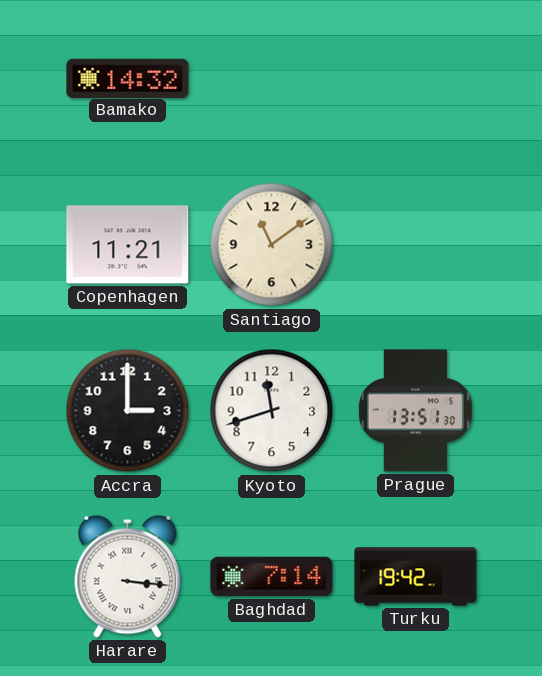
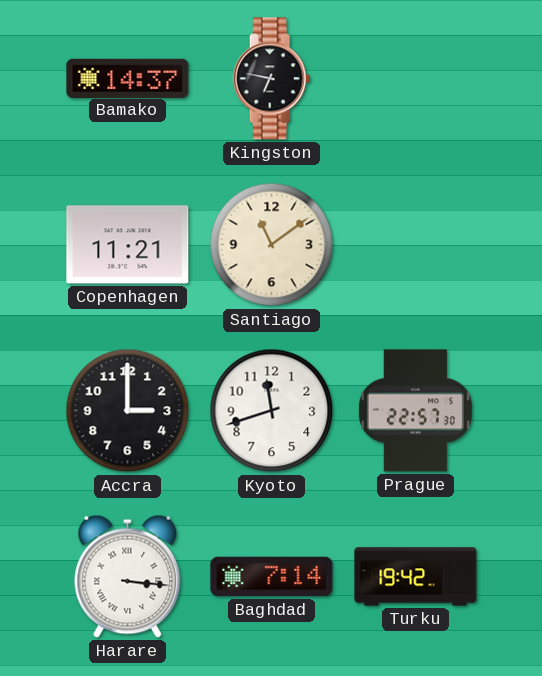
Bamako: 14:32 -> 14:37
Kingston: none -> 6:47
Prague: 13:51 -> 22:57
